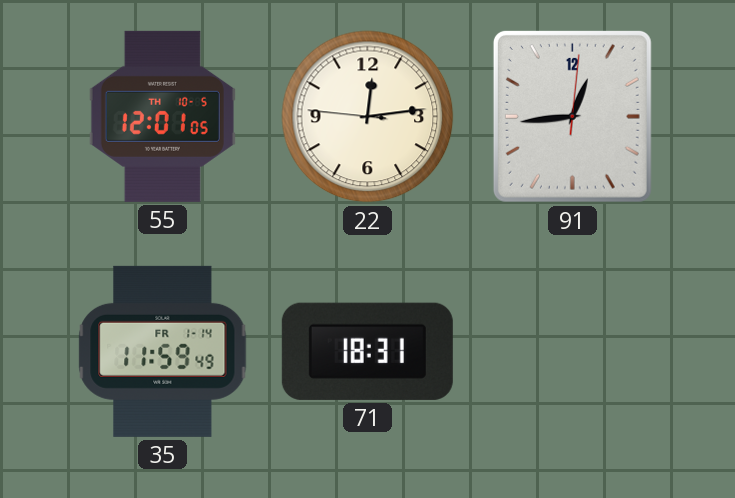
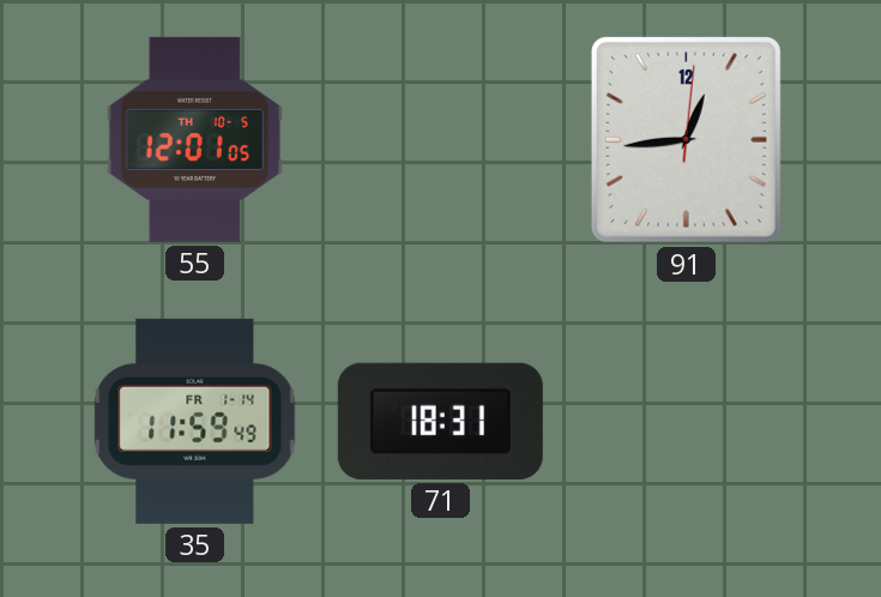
22: 12:13 -> none
